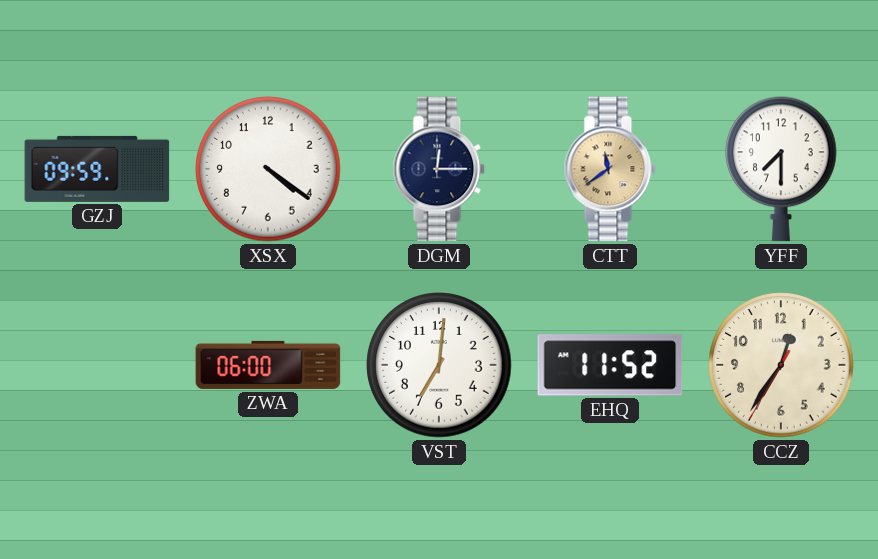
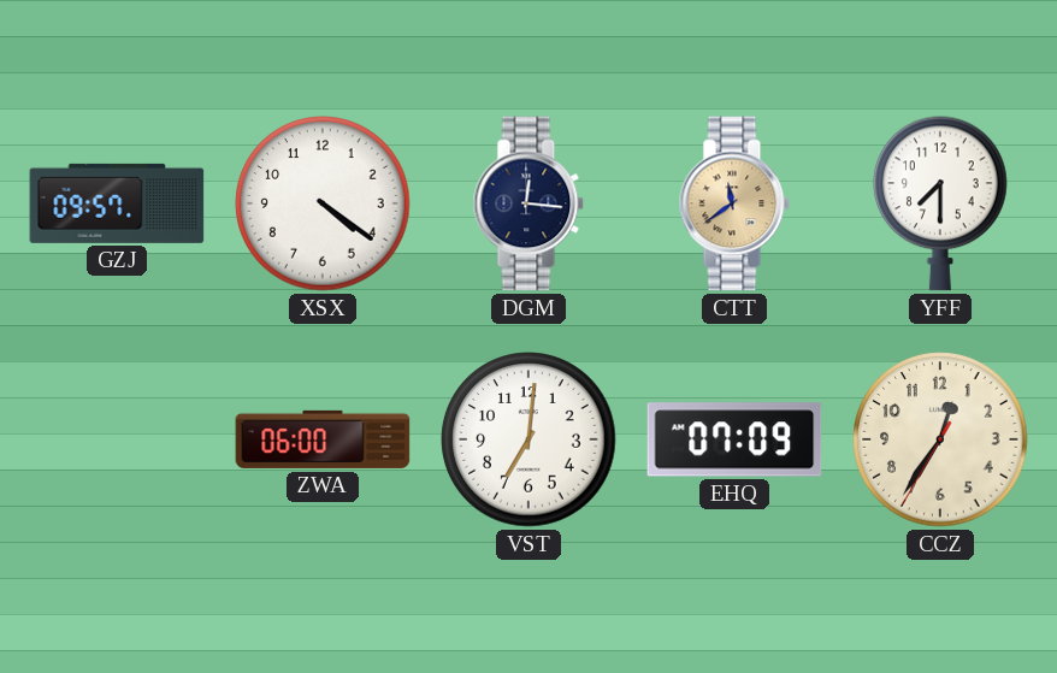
GZJ: 09:59 -> 09:57
DGM: 12:15 -> 12:16
EHQ: 11:52 -> 07:09
